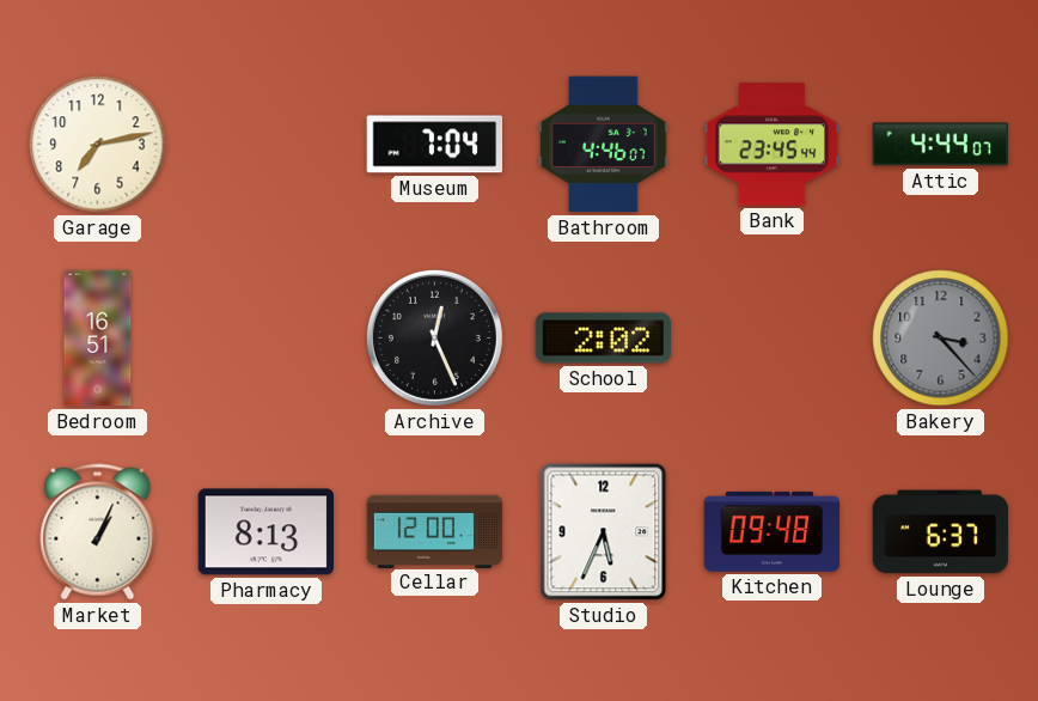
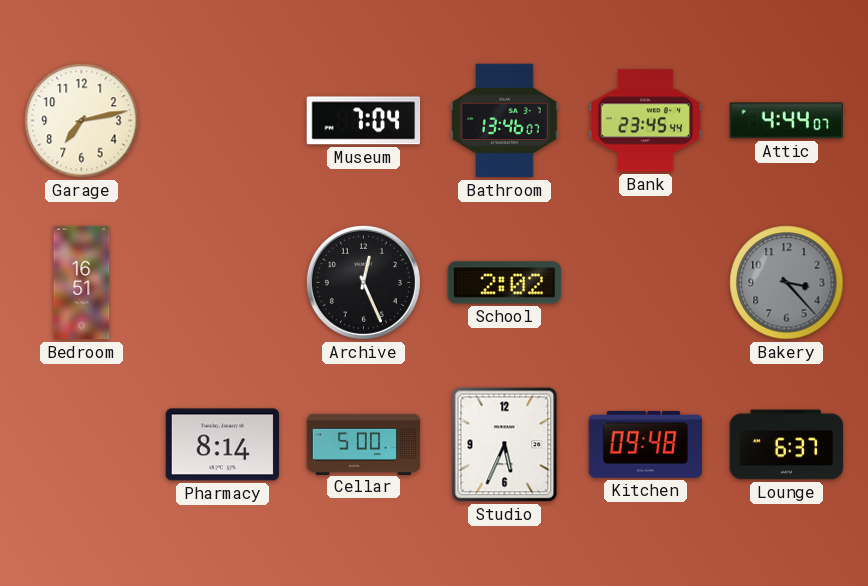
Bathroom: 4:46 -> 13:46
Market: 1:04 -> none
Pharmacy: 8:13 -> 8:14
Cellar: 12:00 -> 5:00
